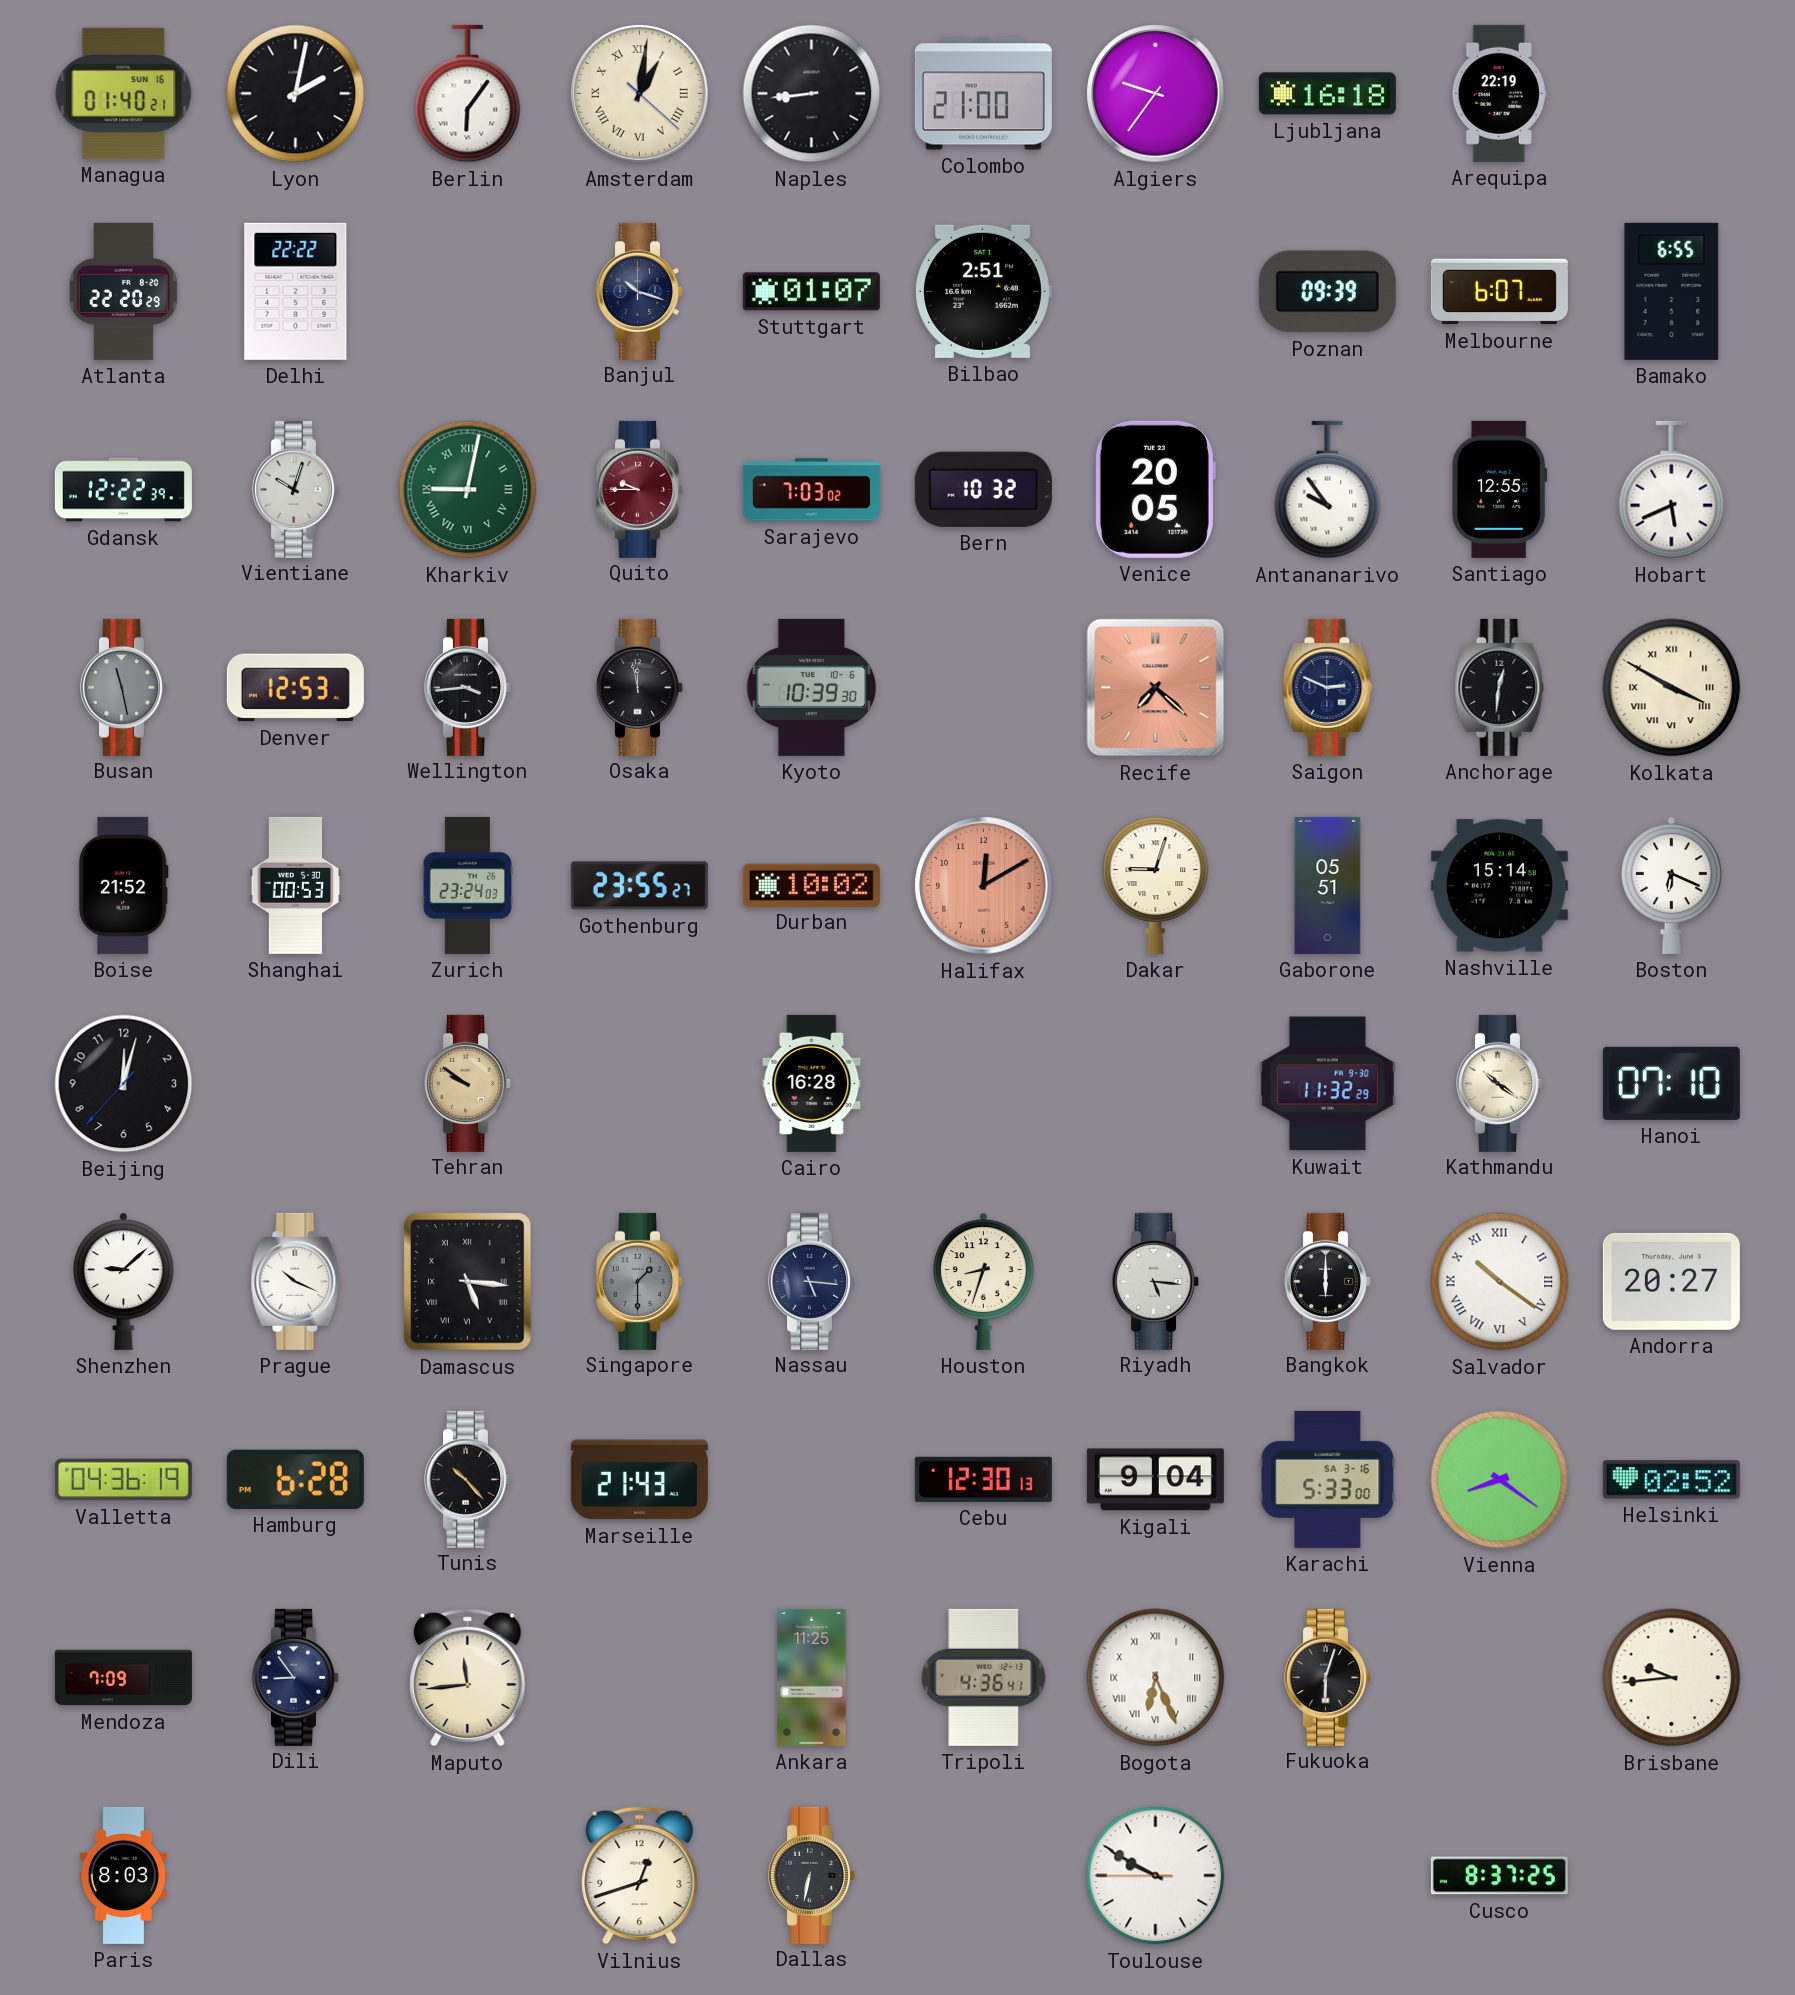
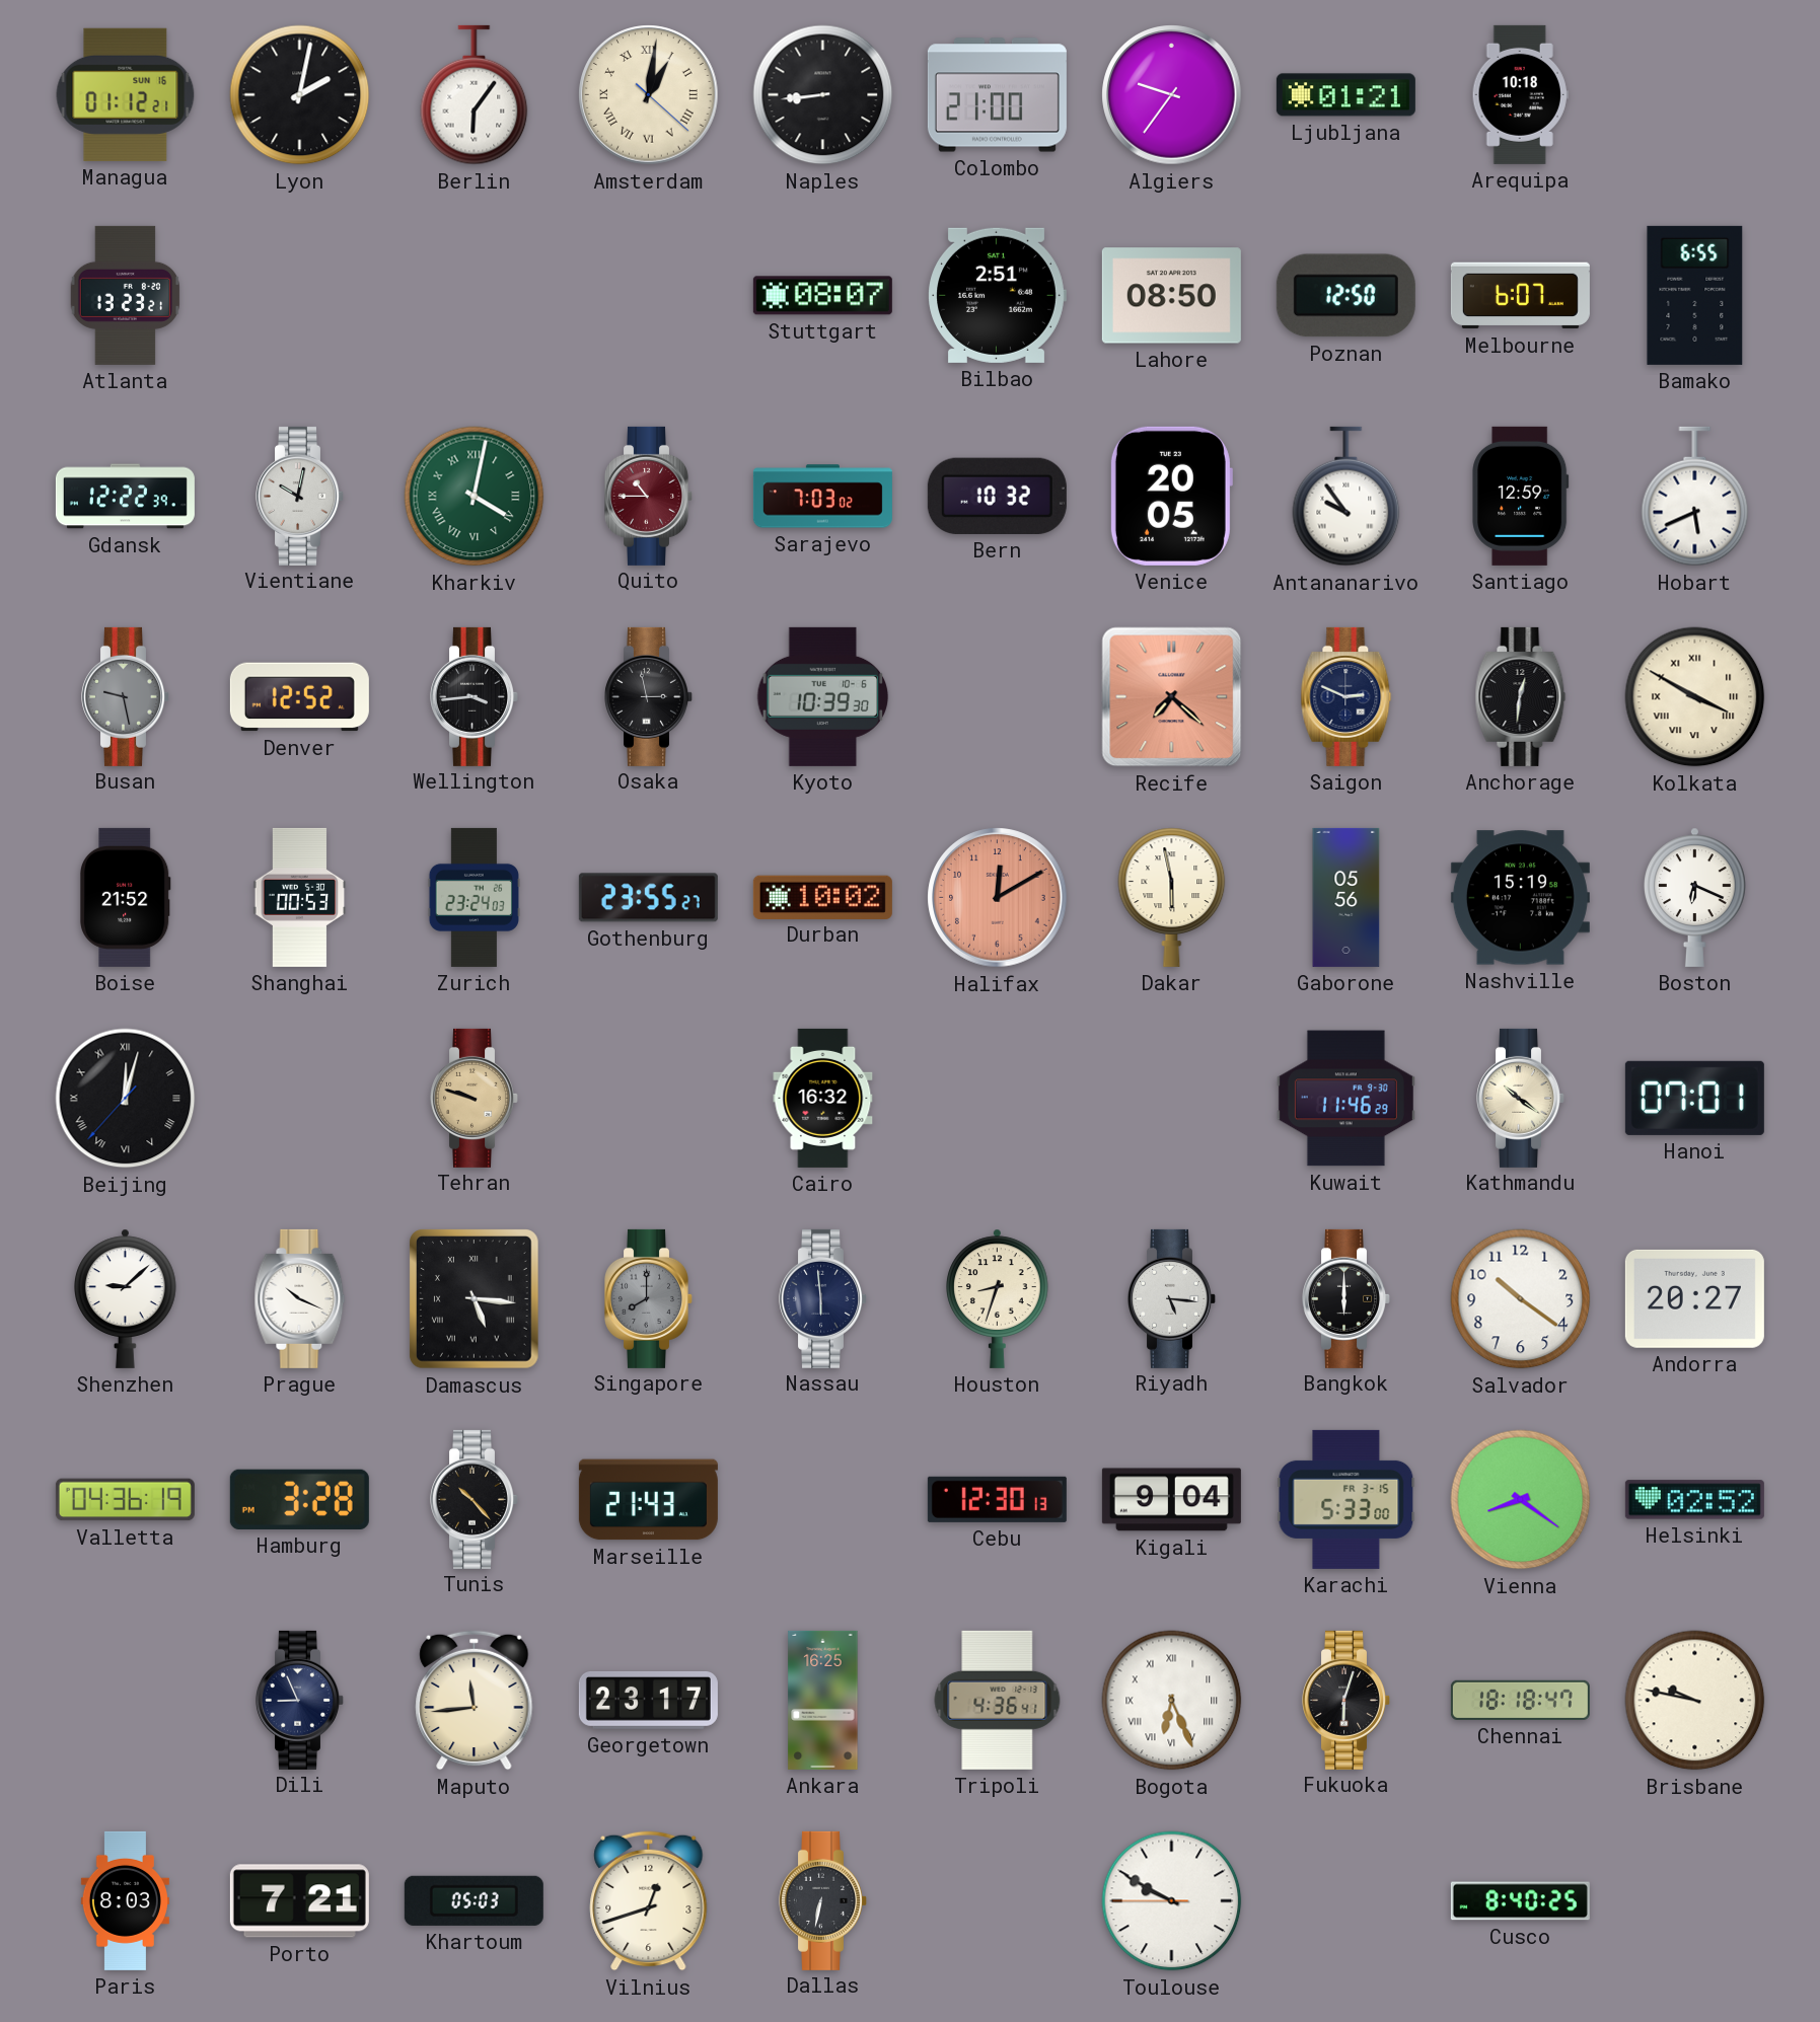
Managua: 01:40 -> 01:12
Ljubljana: 16:18 -> 01:21
Arequipa: 22:19 -> 10:18
Atlanta: 22:20 -> 13:23
Delhi: 22:22 -> none
Banjul: 10:18 -> none
Stuttgart: 01:07 -> 08:07
Lahore: none -> 08:50
Poznan: 09:39 -> 12:50
Vientiane: 10:03 -> 10:02
Kharkiv: 9:02 -> 4:02
Quito: 9:45 -> 10:45
Santiago: 12:55 -> 12:59
Busan: 11:28 -> 9:28
Denver: 12:53 -> 12:52
Osaka: 11:58 -> 2:58
Dakar: 9:03 -> 5:58
Gaborone: 05:51 -> 05:56
Nashville: 15:14 -> 15:19
Beijing numerals: Arabic -> Roman
Tehran: 9:51 -> 9:48
Cairo: 16:28 -> 16:32
Kuwait: 11:32 -> 11:46
Hanoi: 07:10 -> 07:01
Singapore: 1:30 -> 8:00
Nassau: 5:16 -> 5:59
Salvador numerals: Roman -> Arabic
Hamburg: 6:28 -> 3:28
Karachi date: SA 3-16 -> FR 3-15
Mendoza: 7:09 -> none
Dili: 8:54 -> 8:56
Georgetown: none -> 23:17
Ankara: 11:25 -> 16:25
Chennai: none -> 18:18
Brisbane: 9:44 -> 9:47
Porto: none -> 7:21
Khartoum: none -> 05:03
Cusco: 8:37 -> 8:40
